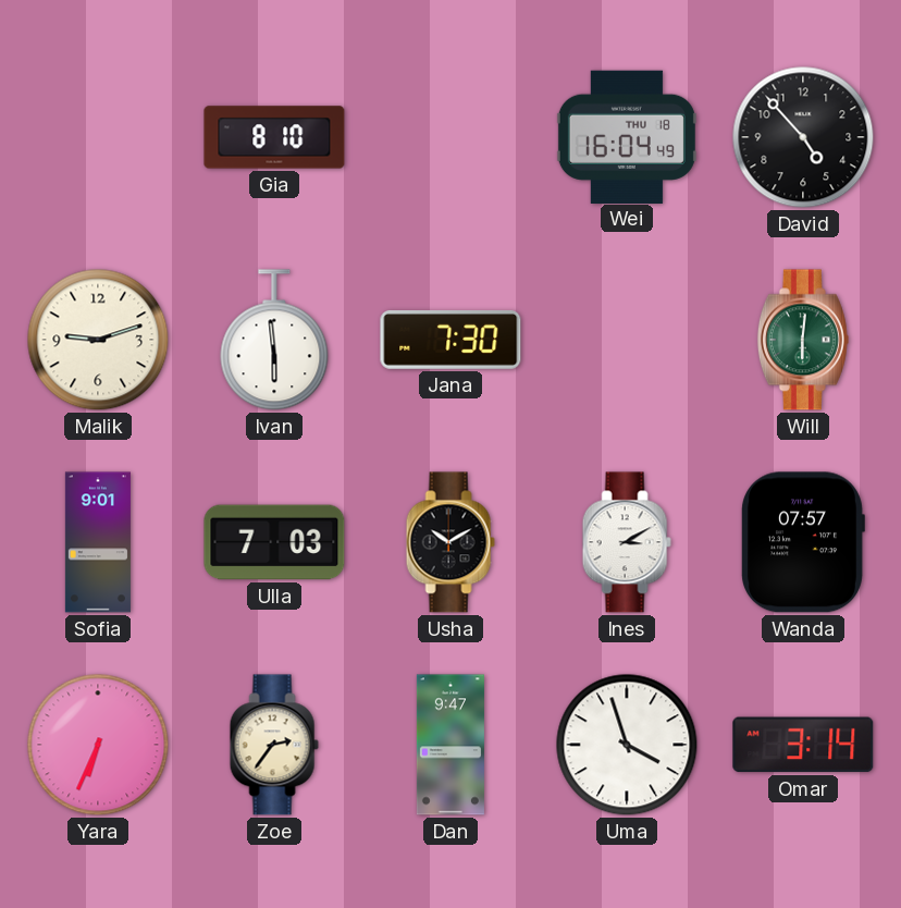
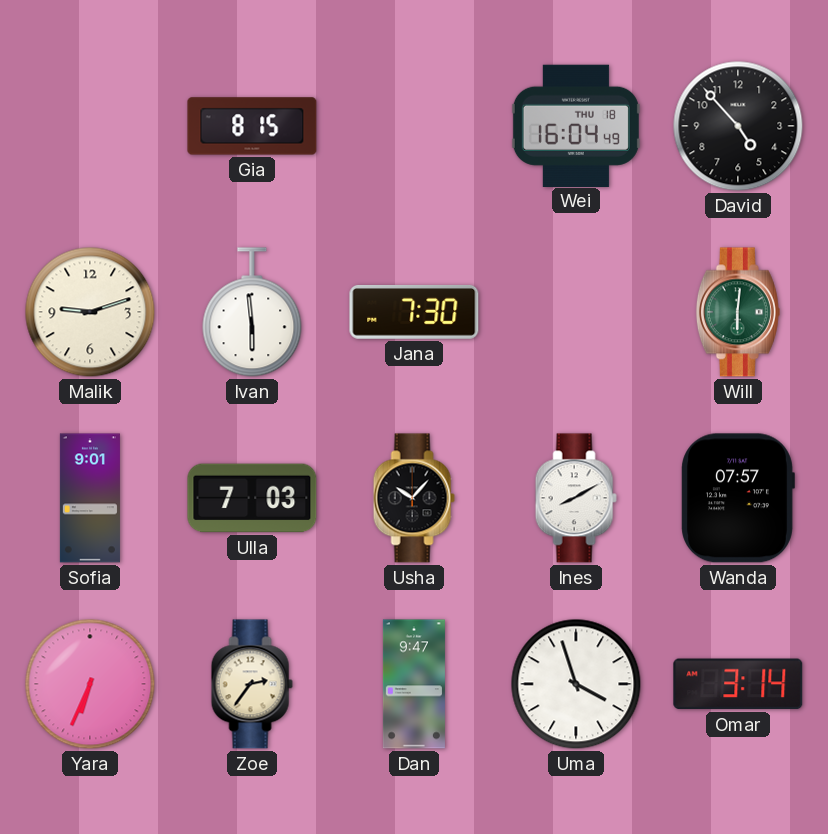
Gia: 8:10 -> 8:15
Usha: 10:10 -> 10:07
Ines: 3:10 -> 8:10
